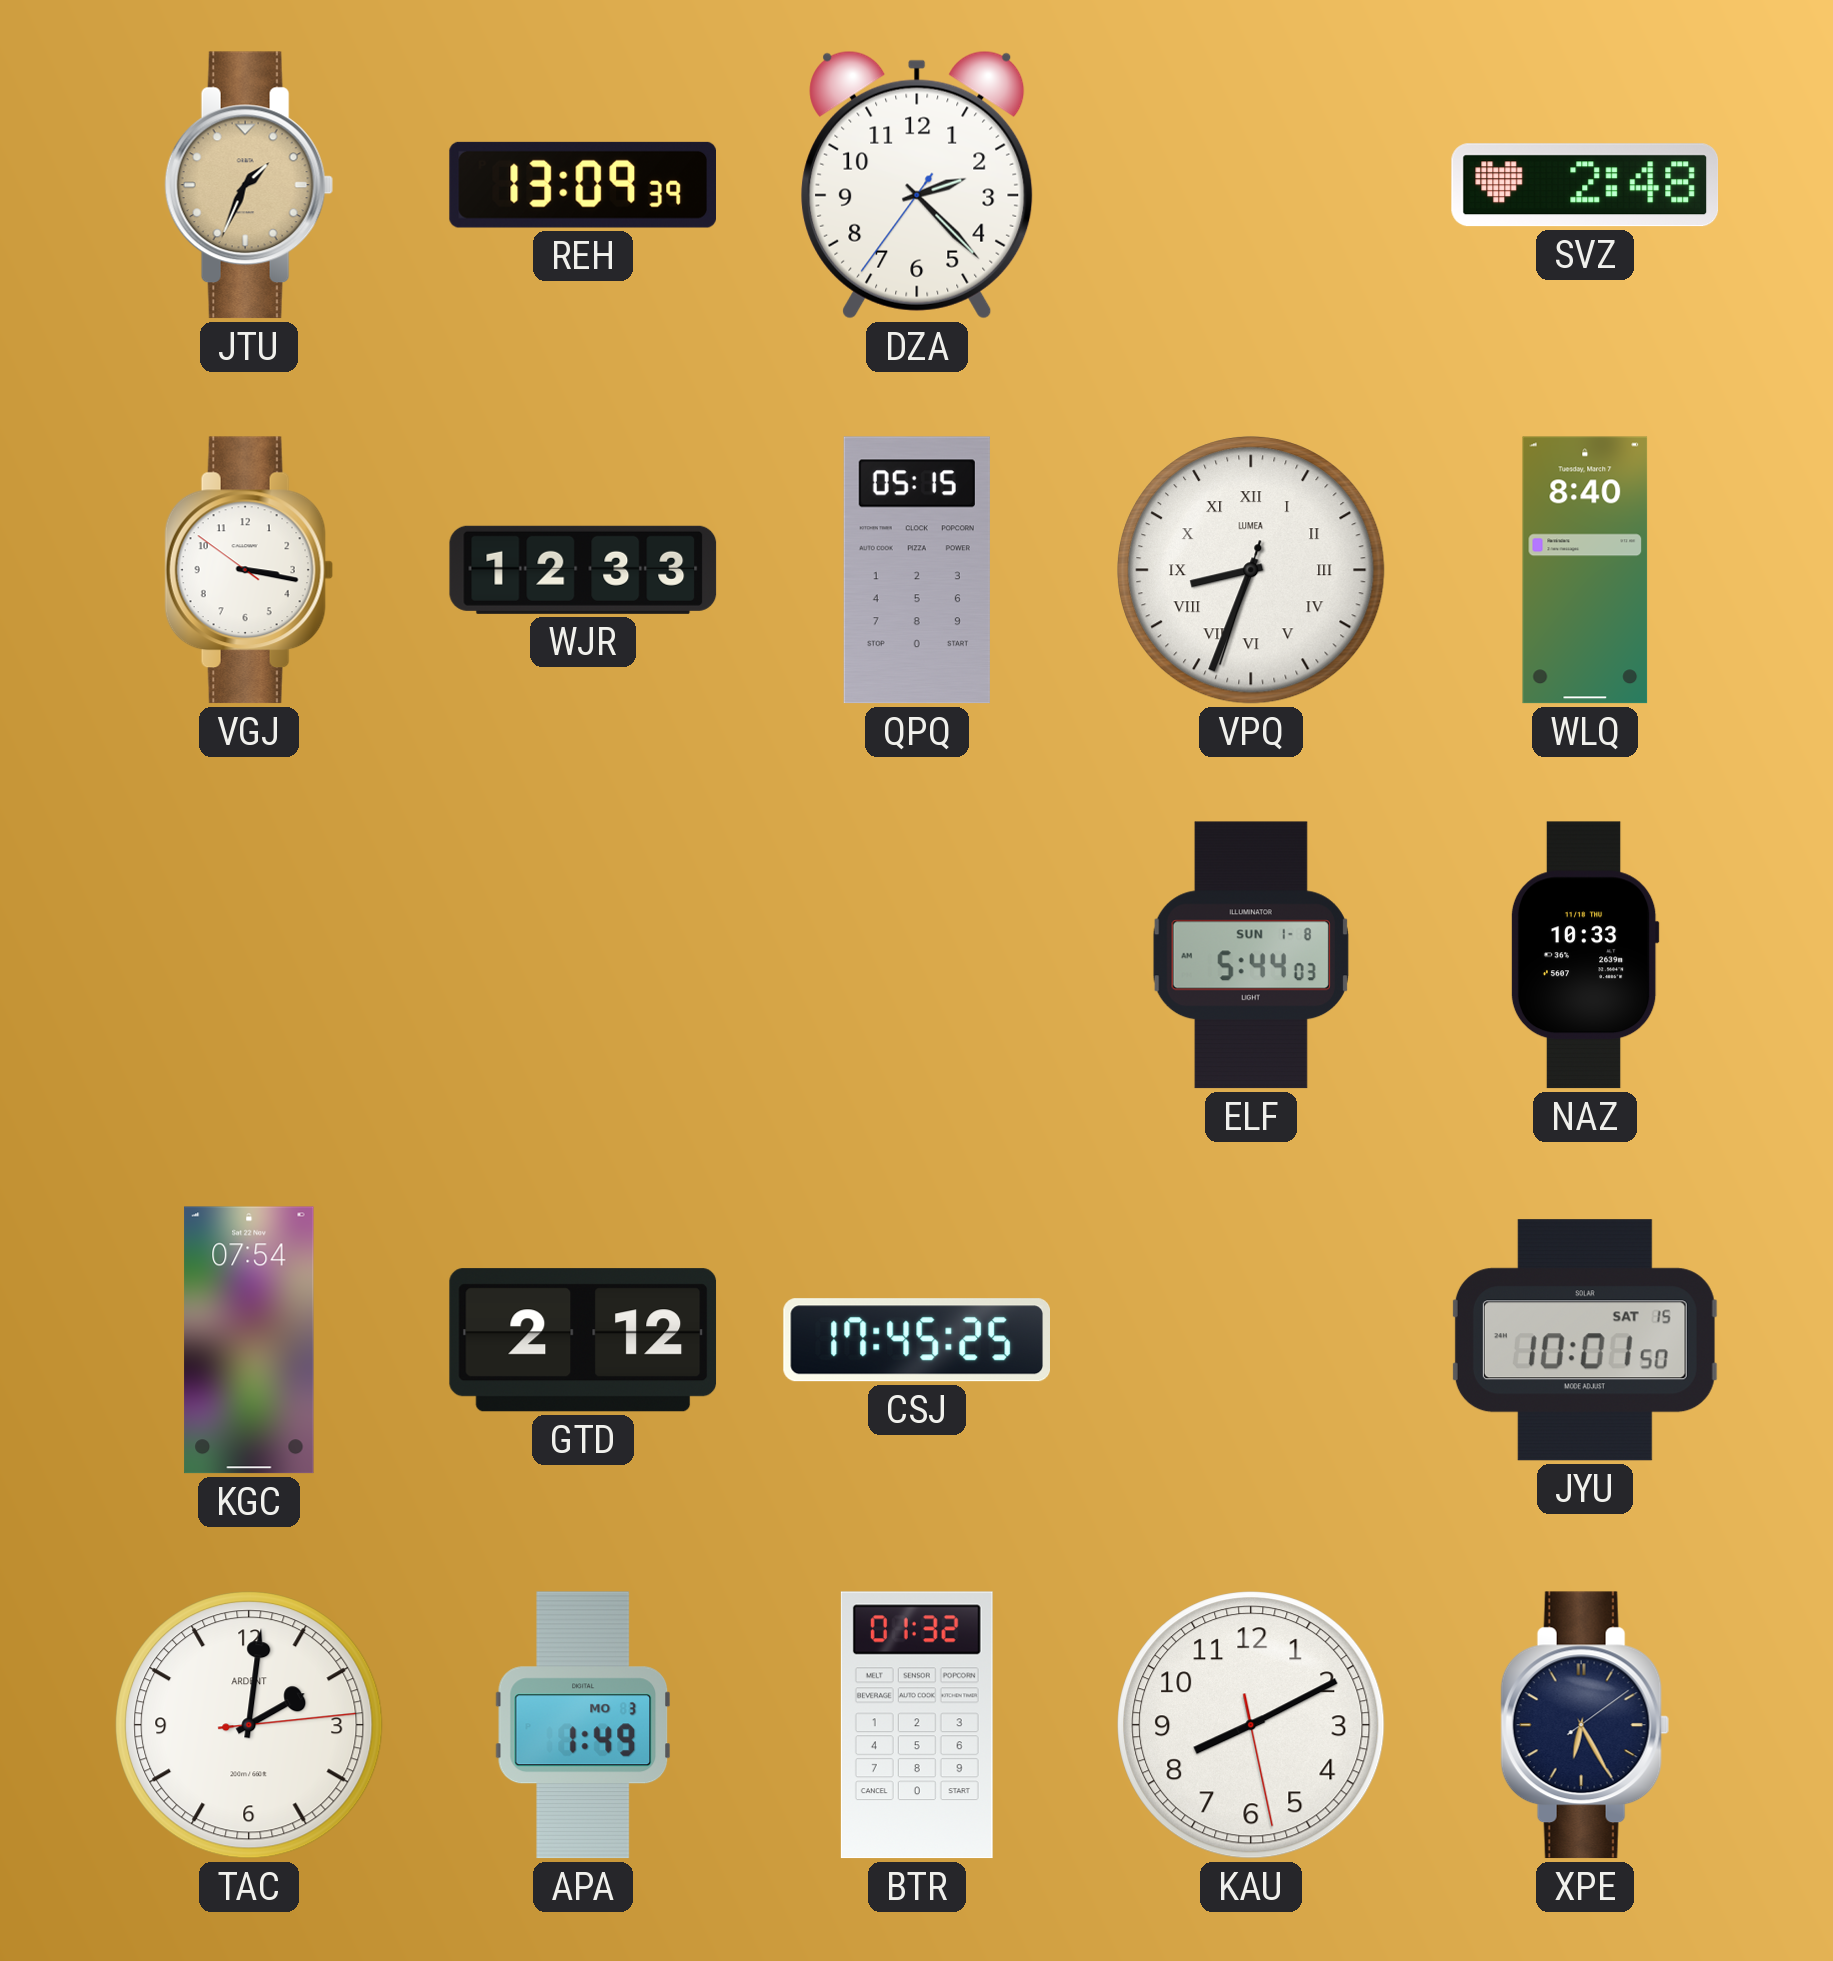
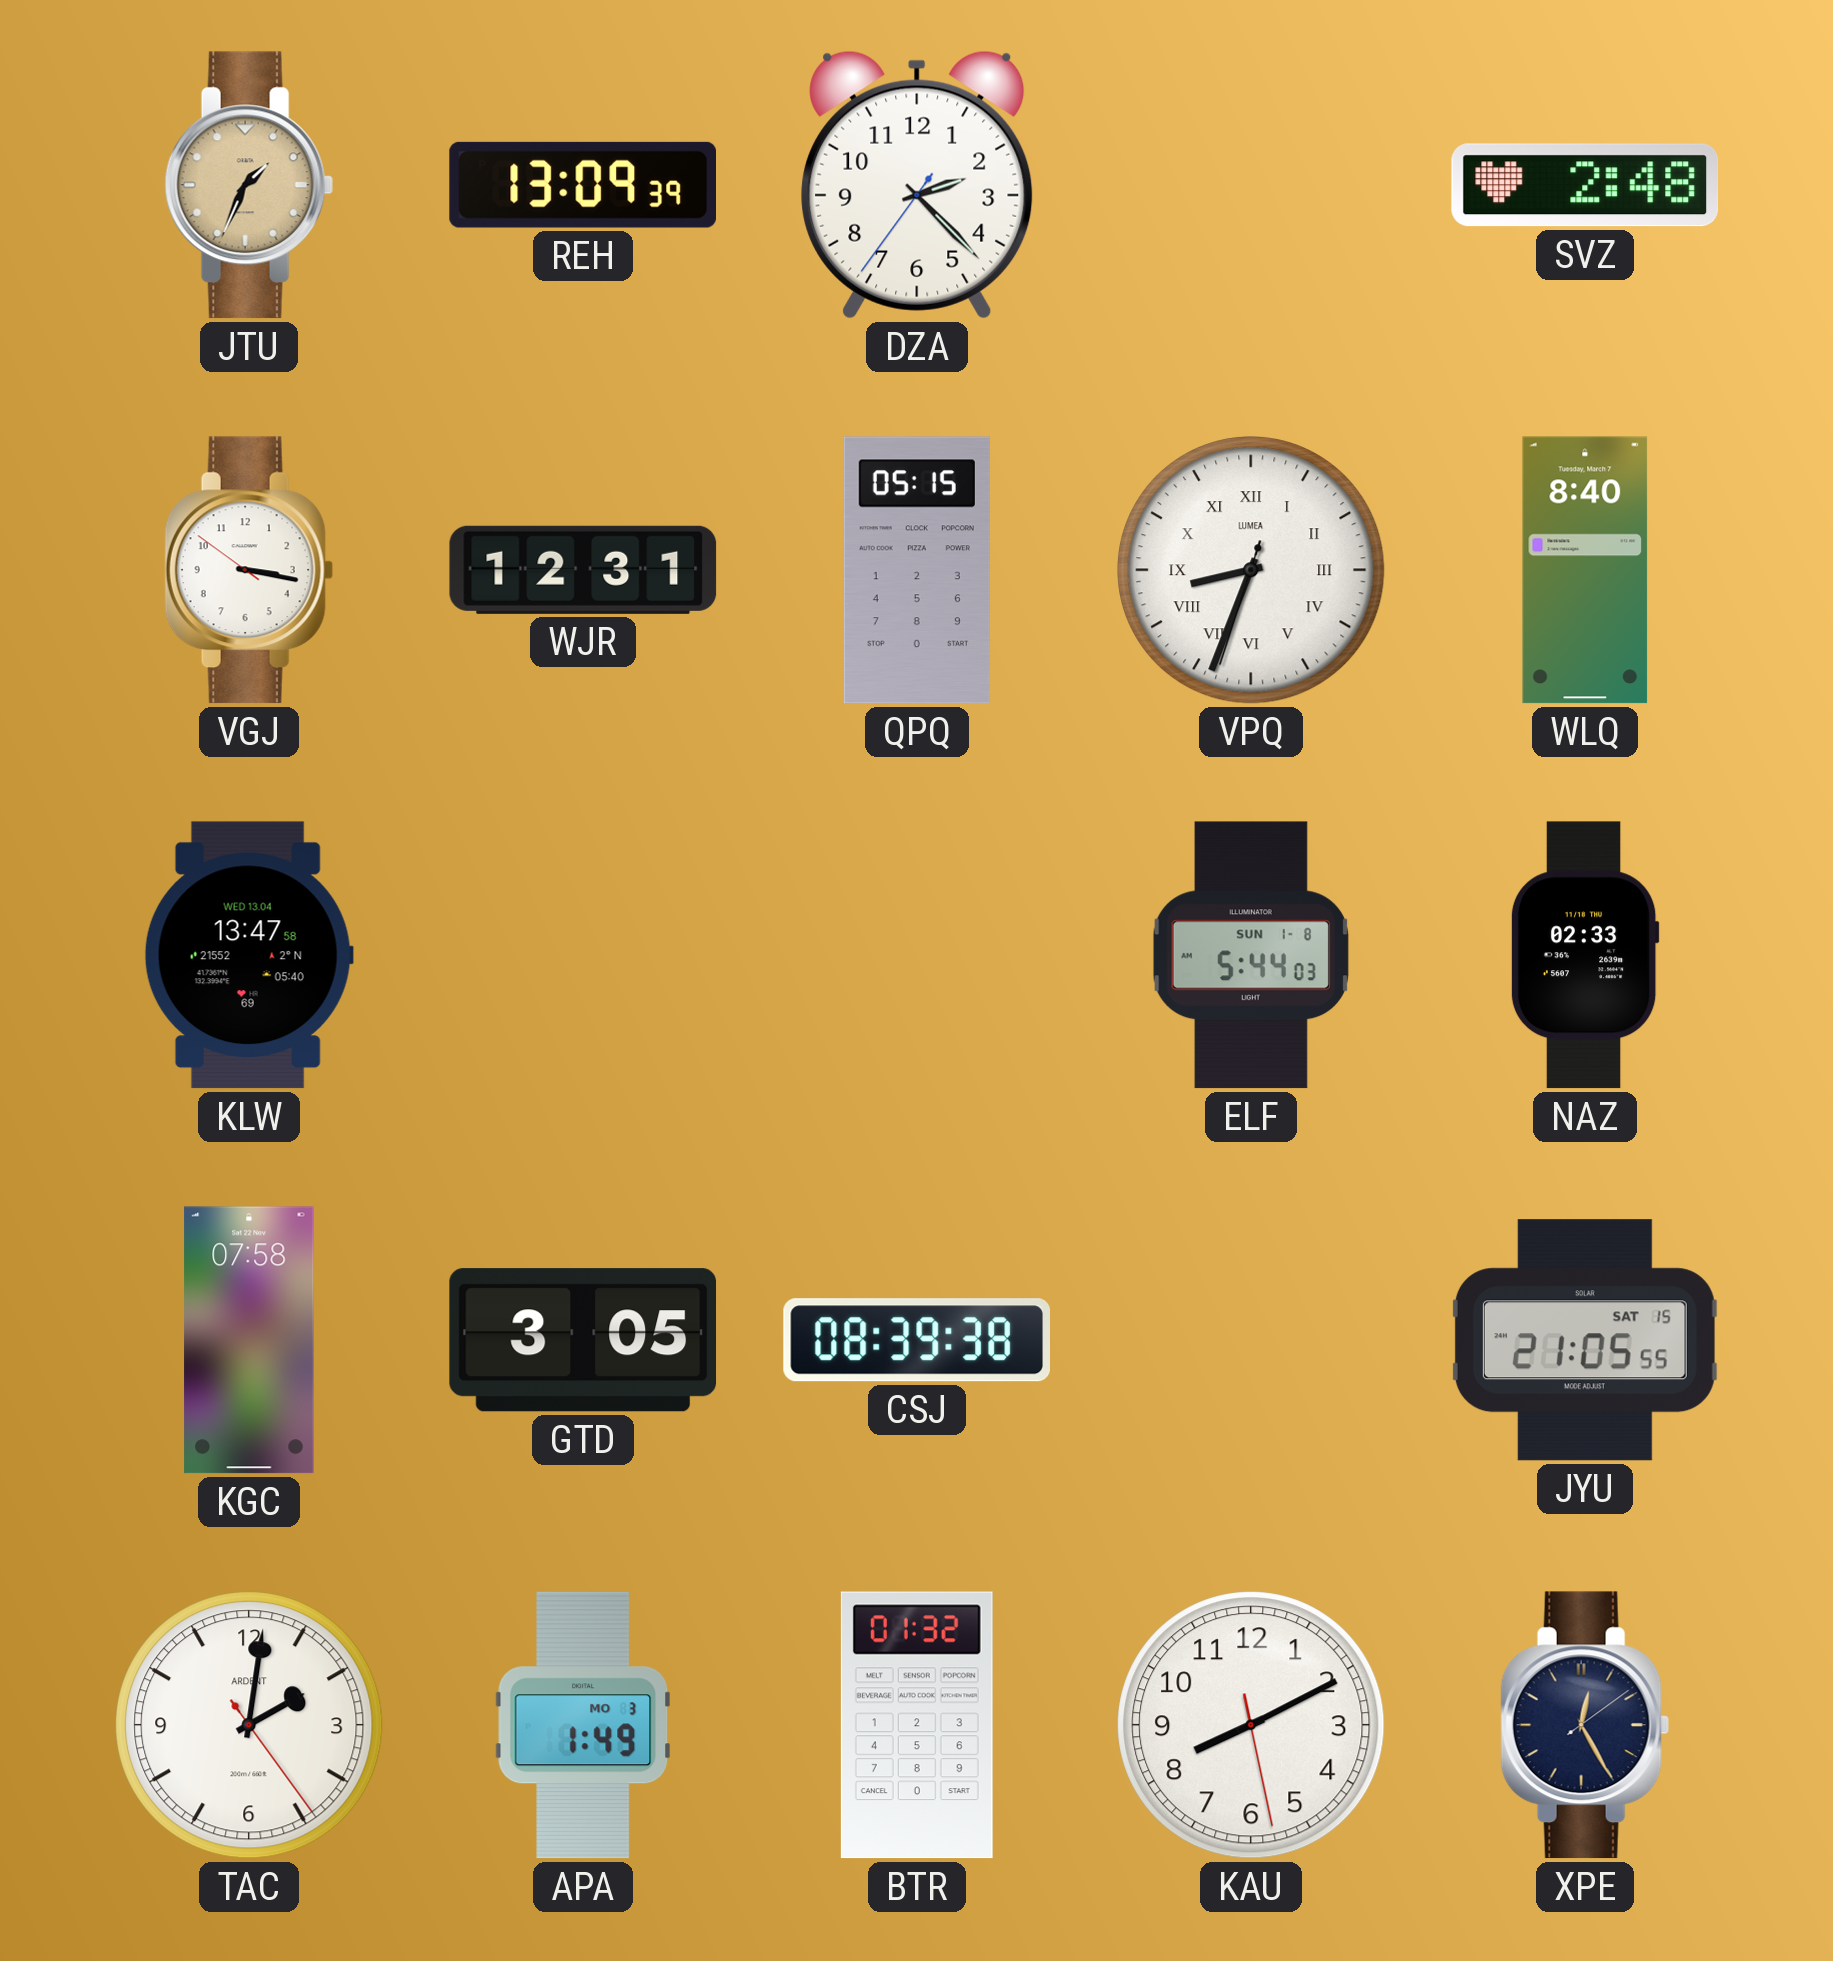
WJR: 12:33 -> 12:31
KLW: none -> 13:47
NAZ: 10:33 -> 02:33
KGC: 07:54 -> 07:58
GTD: 2:12 -> 3:05
CSJ: 17:45 -> 08:39
JYU: 10:01 -> 21:05
TAC: 2:01:14 -> 2:01:24
XPE: 6:25 -> 12:25
